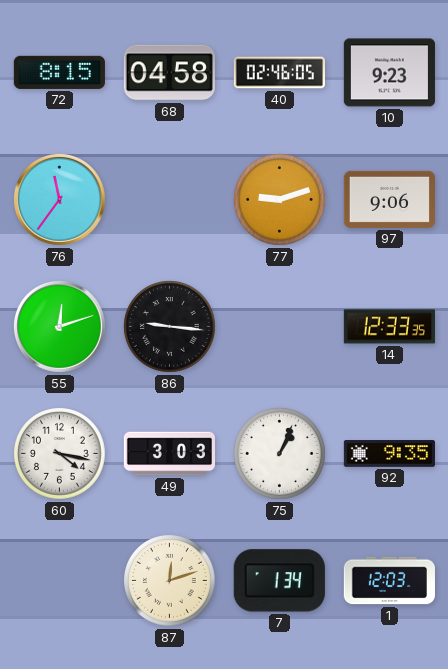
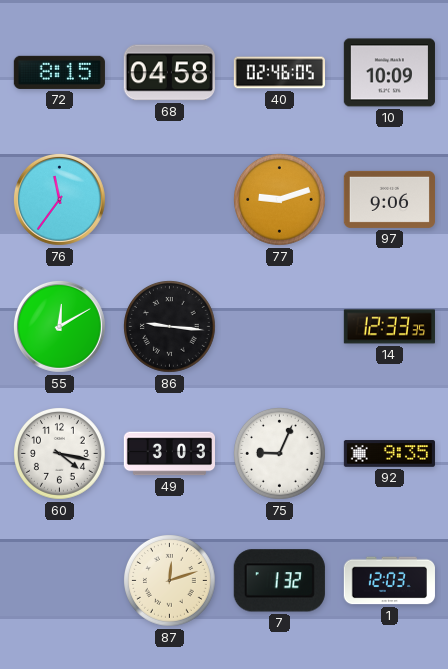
10: 9:23 -> 10:09
55: 12:12 -> 12:10
75: 1:04 -> 9:04
7: 1:34 -> 1:32
